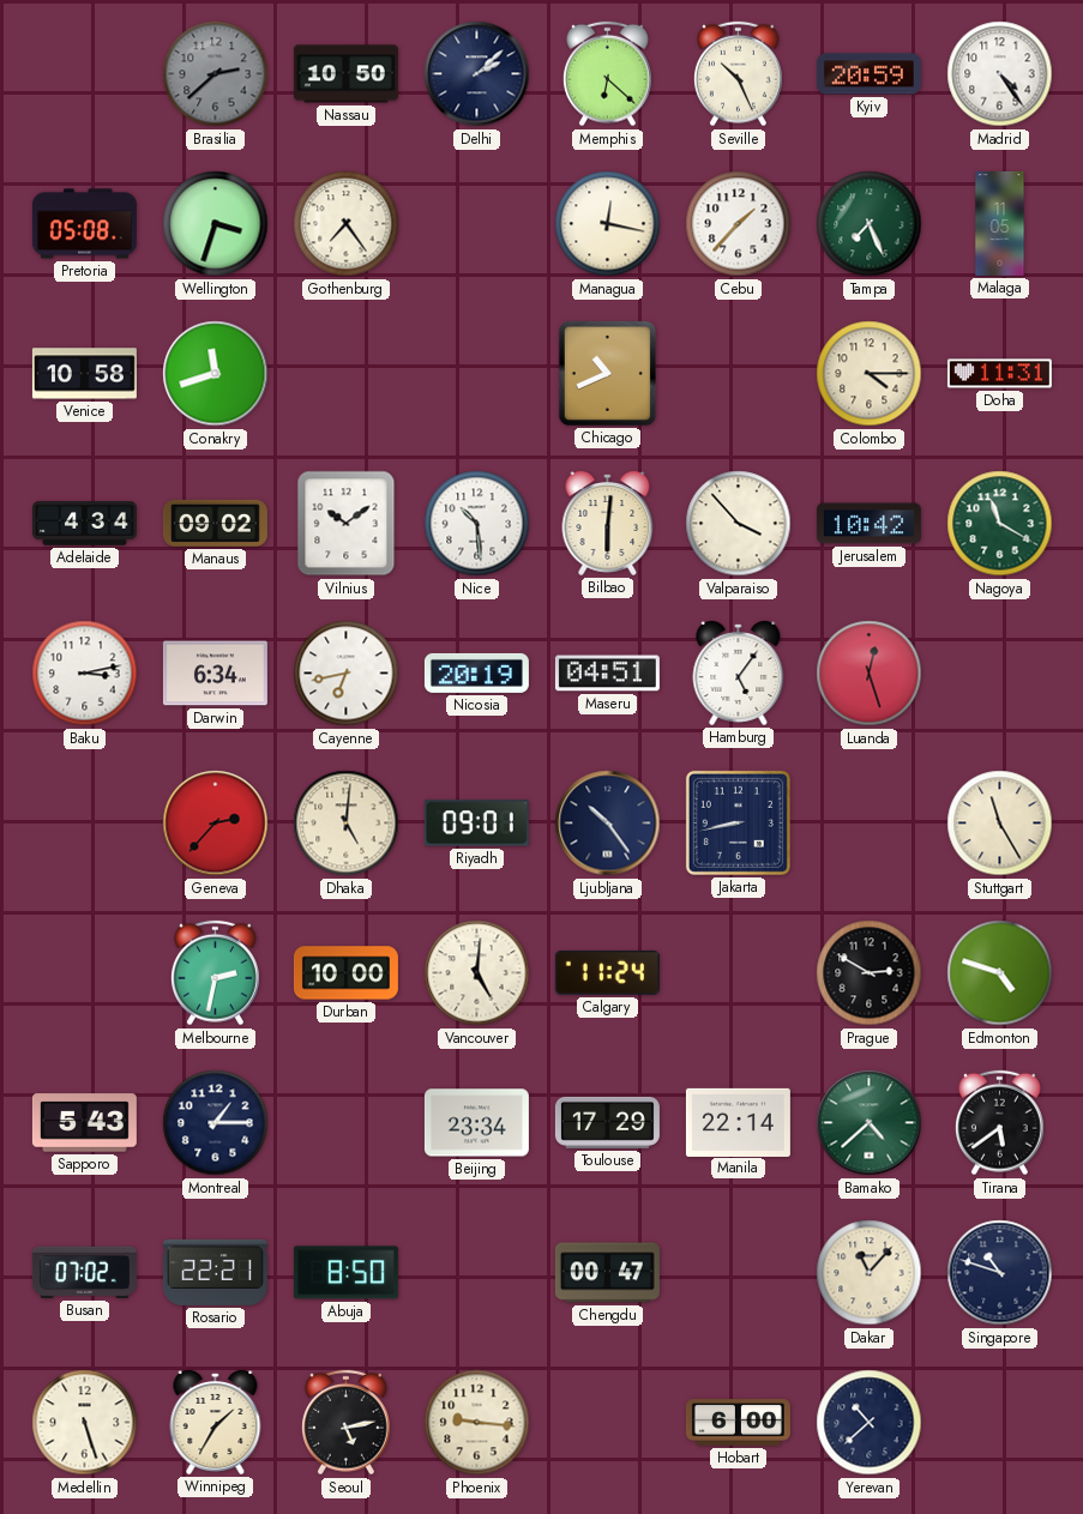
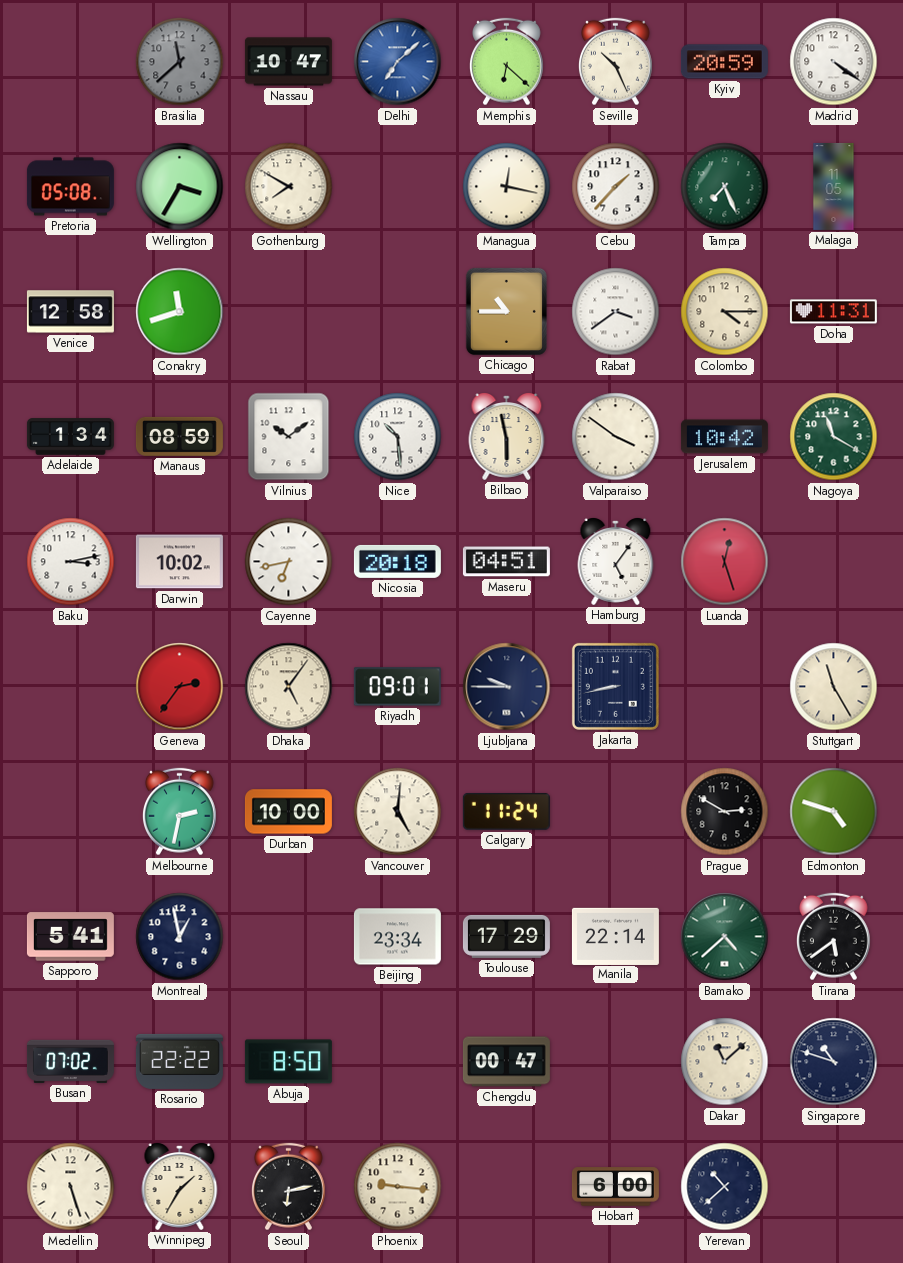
Brasilia: 2:38 -> 11:38
Nassau: 10:50 -> 10:47
Delhi: 2:08 -> 7:08
Delhi dial: navy -> blue
Madrid: 4:24 -> 4:21
Wellington: 3:33 -> 3:35
Gothenburg: 7:24 -> 7:50
Venice: 10:58 -> 12:58
Chicago: 10:41 -> 10:45
Rabat: none -> 3:39
Adelaide: 4:34 -> 1:34
Manaus: 09:02 -> 08:59
Bilbao: 6:01 -> 5:58
Valparaiso: 3:53 -> 3:51
Darwin: 6:34 -> 10:02
Nicosia: 20:19 -> 20:18
Geneva: 2:37 -> 2:36
Dhaka: 5:01 -> 5:06
Ljubljana: 10:24 -> 9:45
Sapporo: 5:43 -> 5:41
Montreal: 1:15 -> 12:58
Rosario: 22:21 -> 22:22
Dakar: 11:07 -> 11:08
Seoul: 5:13 -> 6:13
